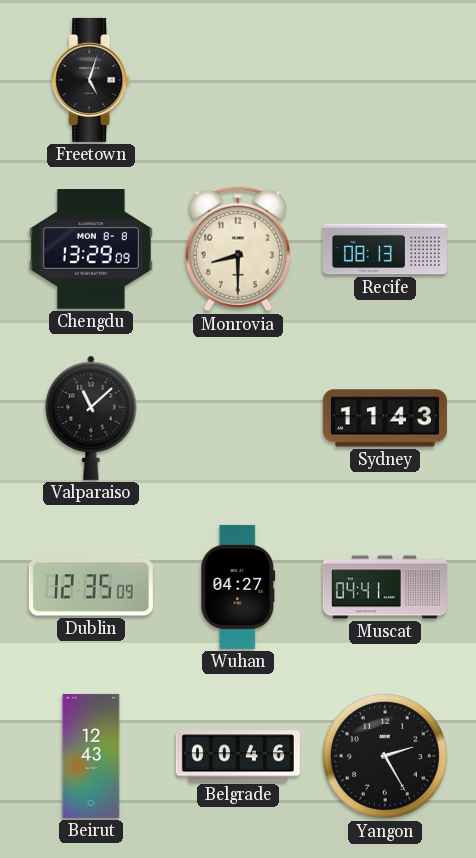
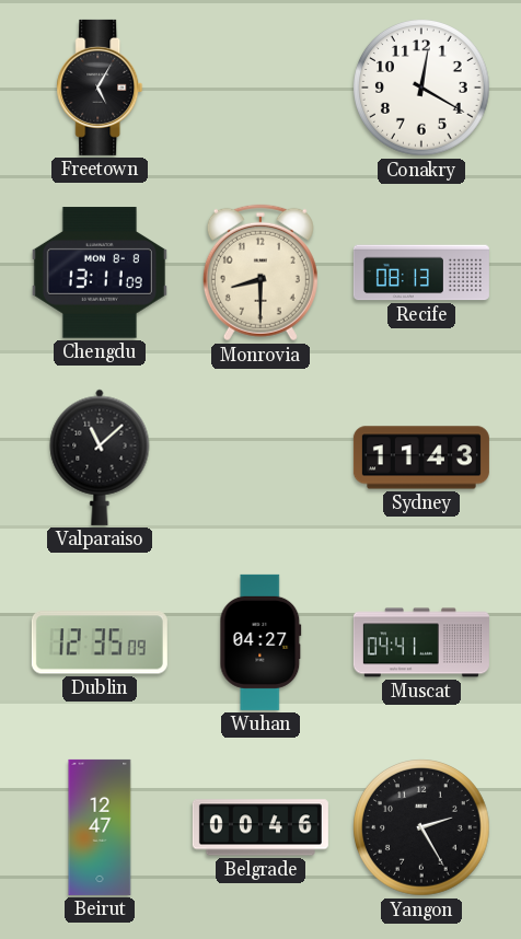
Freetown: 5:03 -> 5:05
Conakry: none -> 12:20
Chengdu: 13:29 -> 13:11
Beirut: 12:43 -> 12:47
